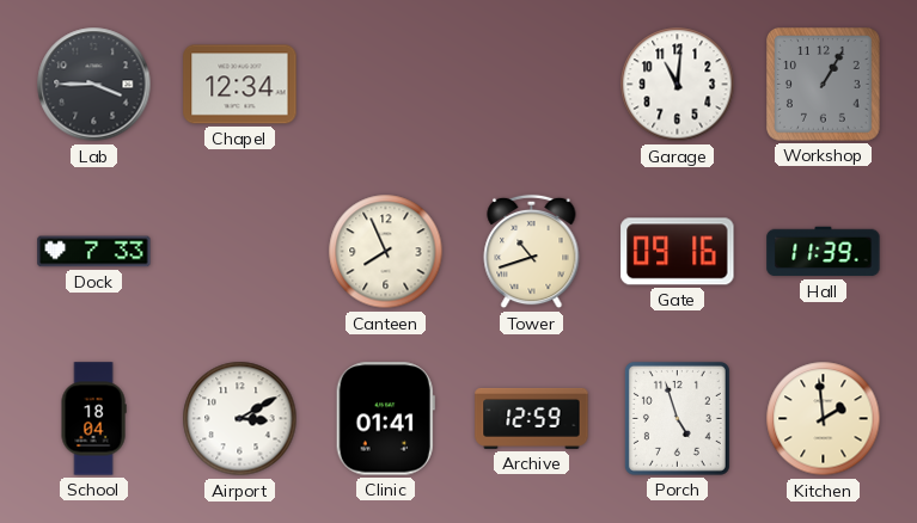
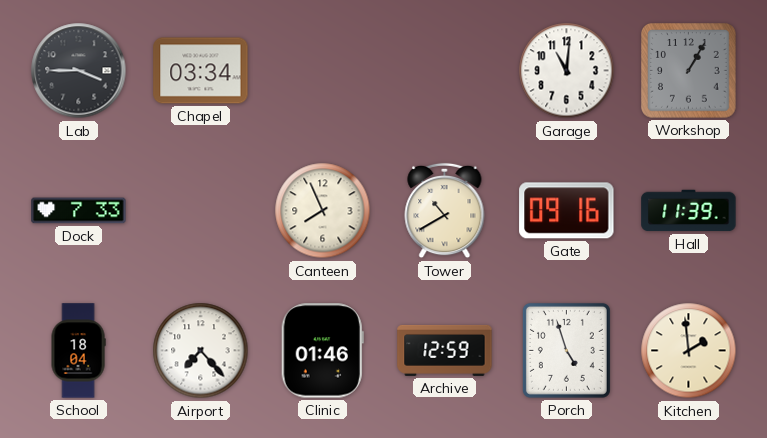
Chapel: 12:34 -> 03:34
Tower: 10:42 -> 10:40
Airport: 3:10 -> 7:23
Clinic: 01:41 -> 01:46
